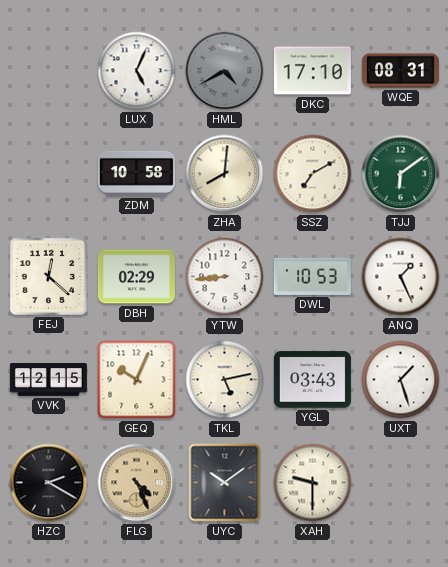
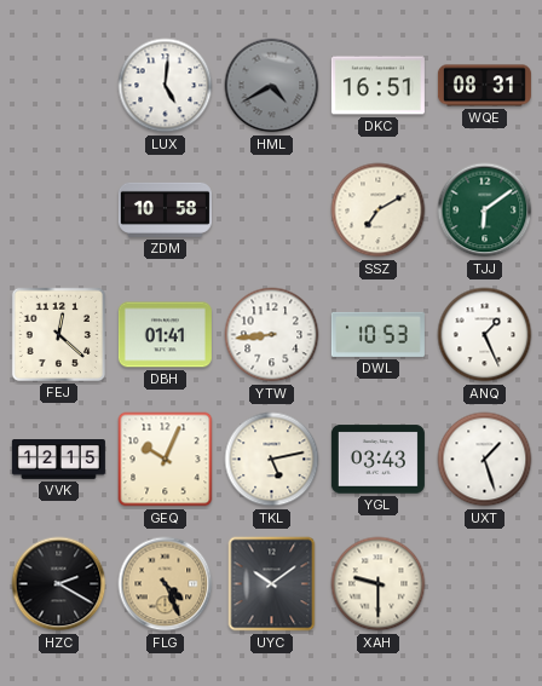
LUX: 5:04 -> 5:01
DKC: 17:10 -> 16:51
ZHA: 8:01 -> none
DBH: 02:29 -> 01:41
